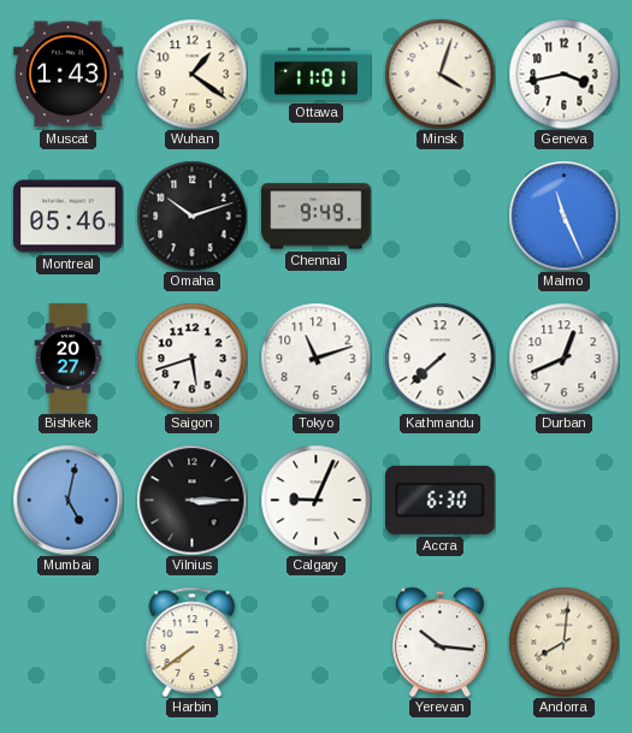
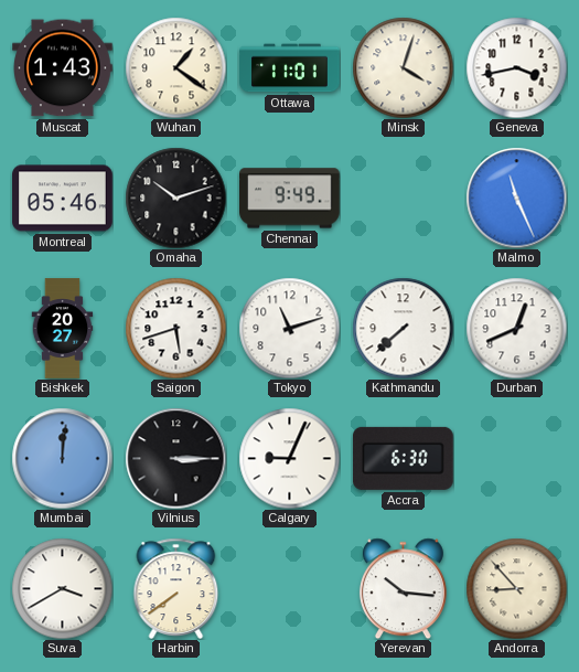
Mumbai: 5:02 -> 12:01
Suva: none -> 3:40
Andorra: 8:01 -> 8:53
